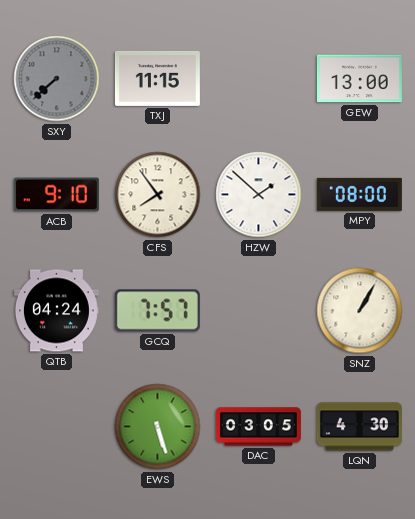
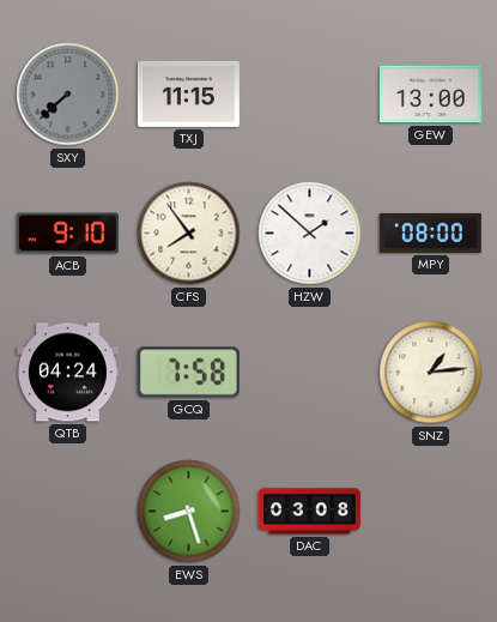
GCQ: 7:57 -> 7:58
SNZ: 1:05 -> 1:14
EWS: 5:27 -> 8:27
DAC: 03:05 -> 03:08
LQN: 4:30 -> none
